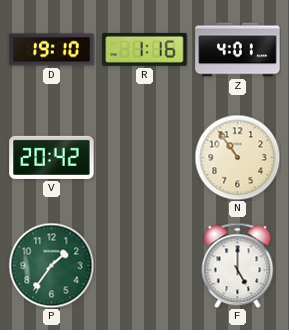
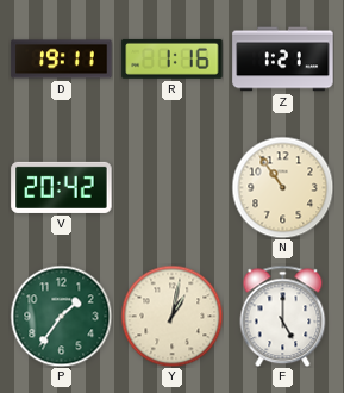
D: 19:10 -> 19:11
Z: 4:01 -> 1:21
Y: none -> 1:02
